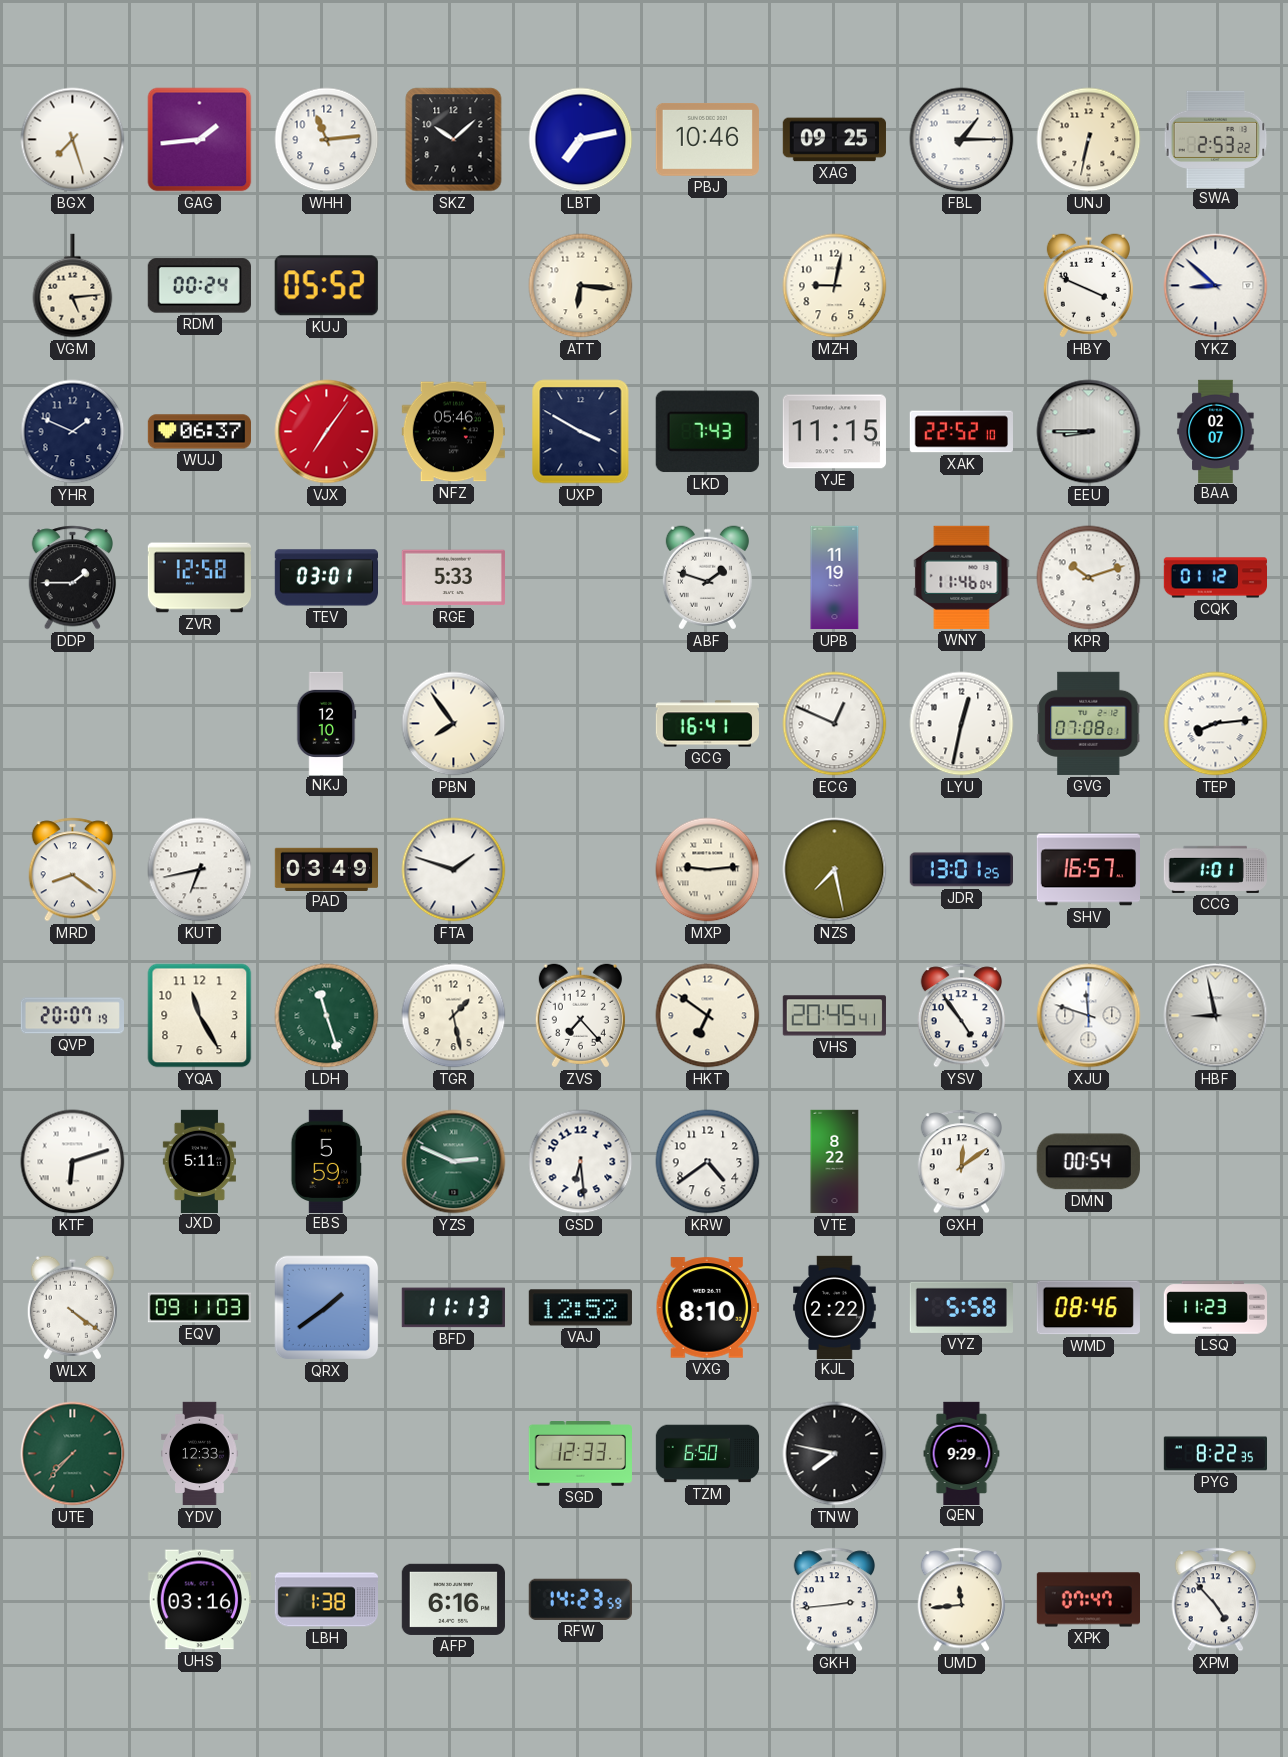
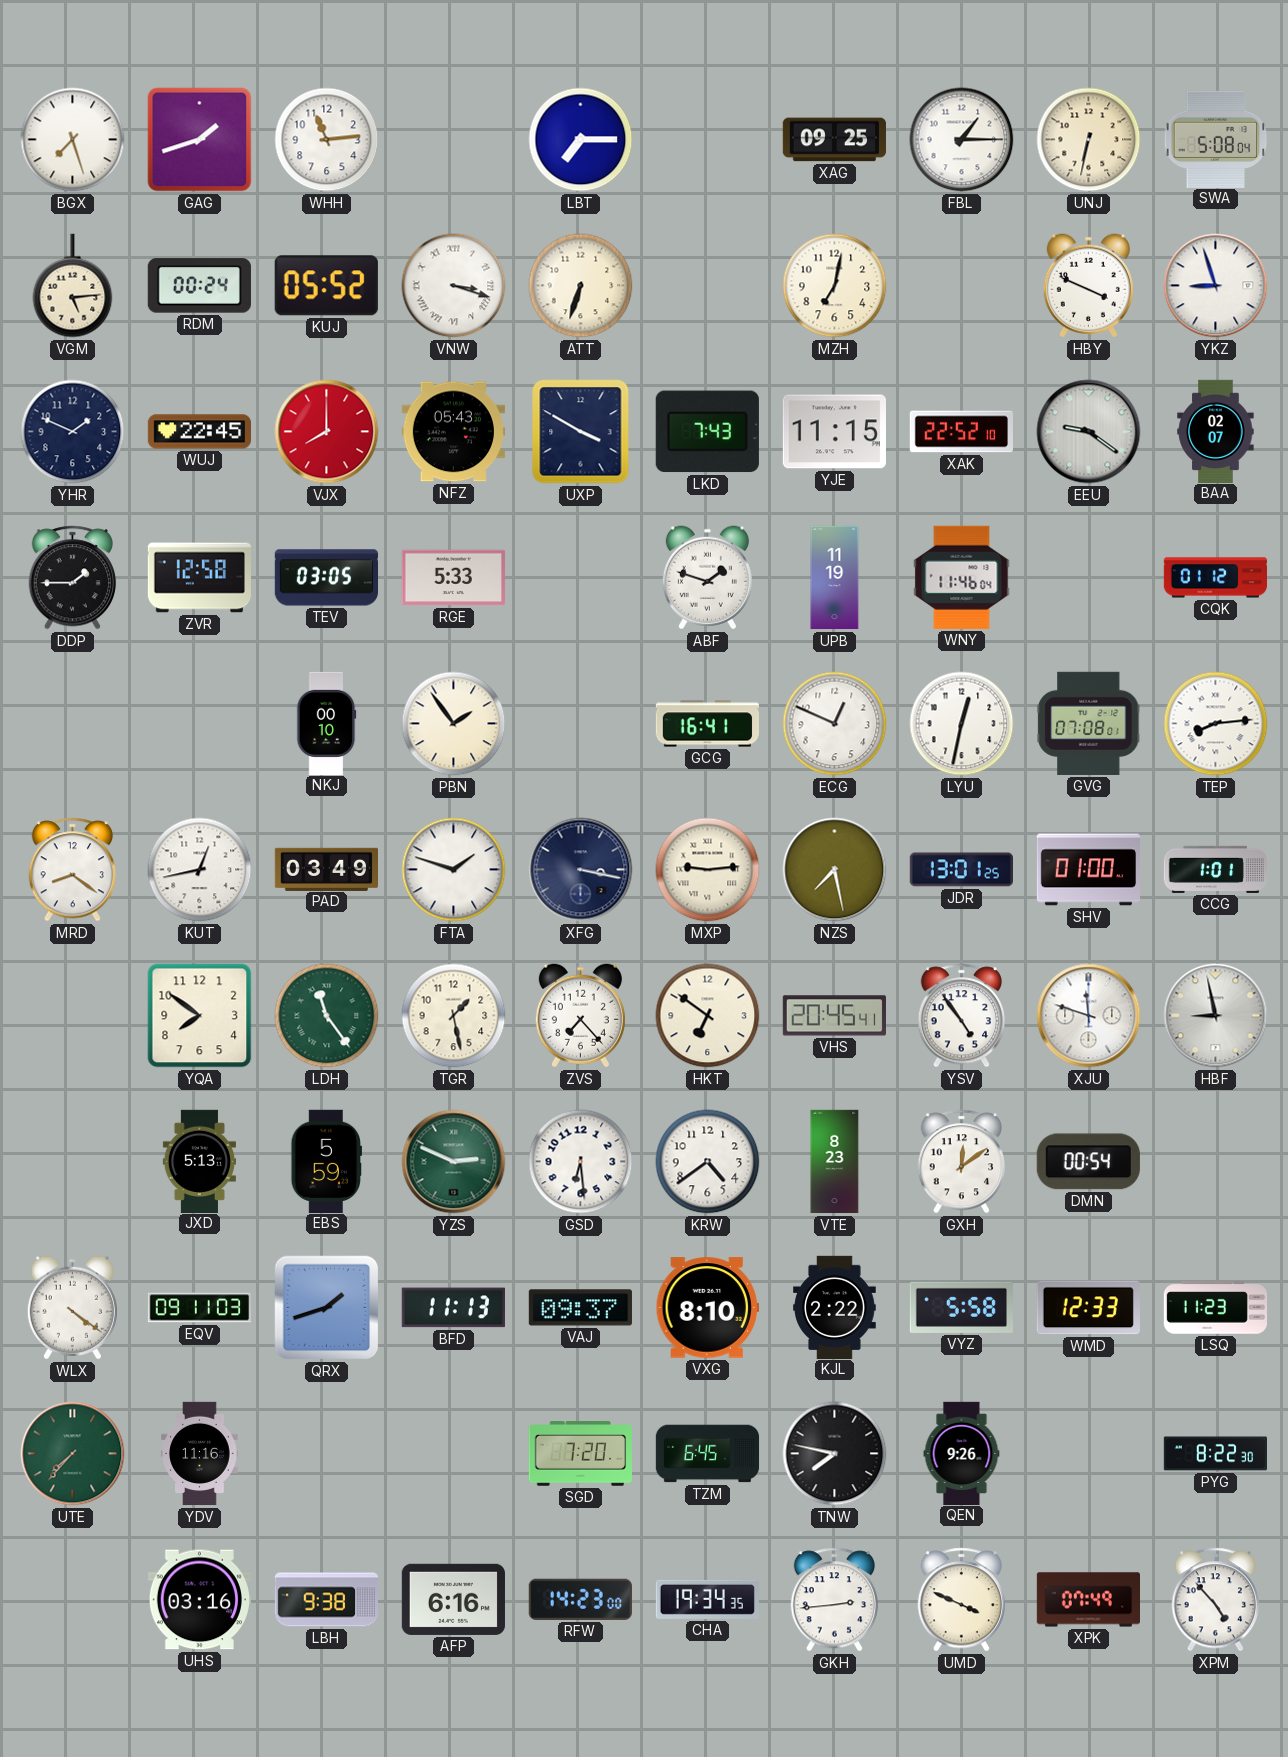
GAG: 1:44 -> 1:42
SKZ: 10:08 -> none
LBT: 7:13 -> 7:15
PBJ: 10:46 -> none
SWA: 2:53 -> 5:08
VNW: none -> 3:18
ATT: 6:16 -> 6:33
MZH: 9:02 -> 7:02
YKZ: 8:52 -> 8:57
WUJ: 06:37 -> 22:45
VJX: 7:06 -> 8:00
NFZ: 05:46 -> 05:43
EEU: 8:45 -> 9:21
TEV: 03:01 -> 03:05
KPR: 10:12 -> none
NKJ: 12:10 -> 00:10
PBN: 7:54 -> 1:54
KUT: 6:43 -> 12:43
XFG: none -> 3:17
SHV: 16:57 -> 01:00
QVP: 20:07 -> none
YQA: 11:25 -> 7:51
LDH: 11:27 -> 11:24
KTF: 6:12 -> none
JXD: 5:11 -> 5:13
VTE: 8:22 -> 8:23
QRX: 1:39 -> 1:42
VAJ: 12:52 -> 09:37
WMD: 08:46 -> 12:33
YDV: 12:33 -> 11:16
SGD: 12:33 -> 7:20
TZM: 6:50 -> 6:45
QEN: 9:29 -> 9:26
PYG: 8:22:35 -> 8:22:30
LBH: 1:38 -> 9:38
RFW: 14:23:59 -> 14:23:00
CHA: none -> 19:34
UMD: 11:44 -> 3:49
XPK: 07:47 -> 07:49
